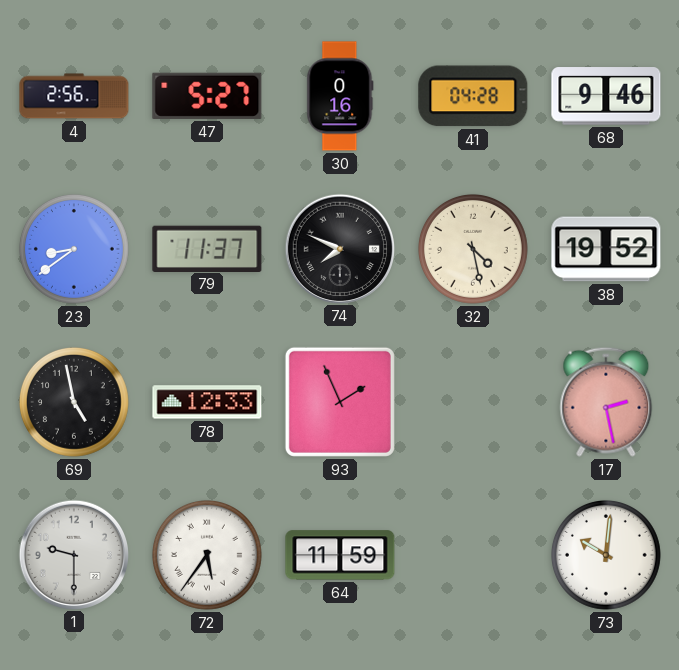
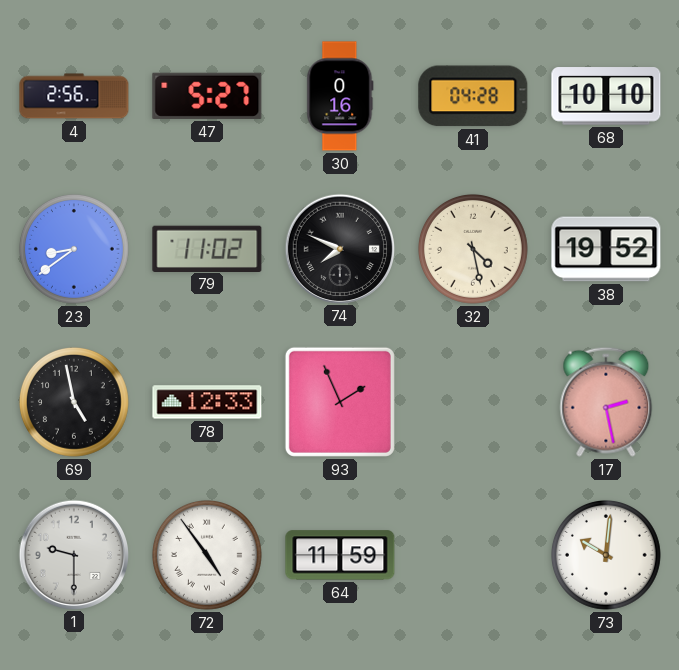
68: 9:46 -> 10:10
79: 11:37 -> 11:02
72: 5:36 -> 4:54
